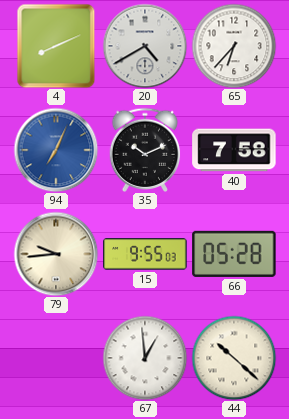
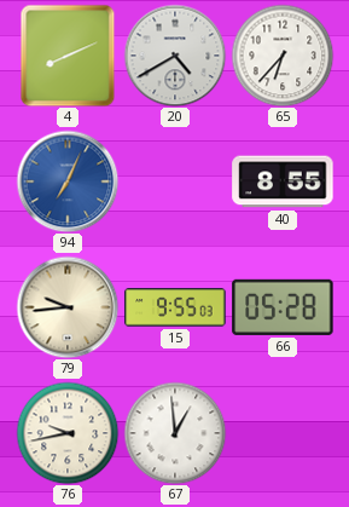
35: 10:11 -> none
40: 7:58 -> 8:55
76: none -> 9:43
44: 10:22 -> none
